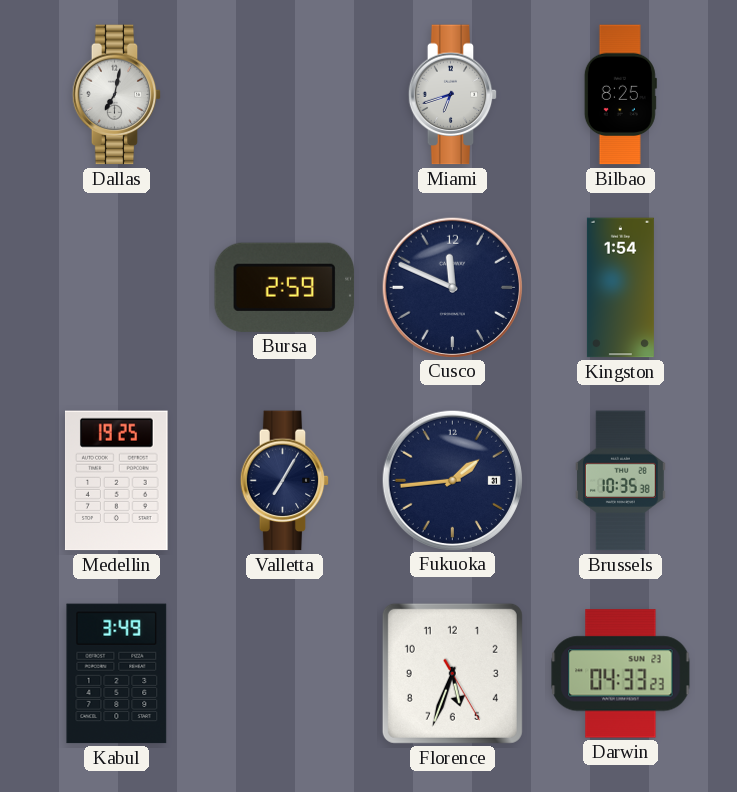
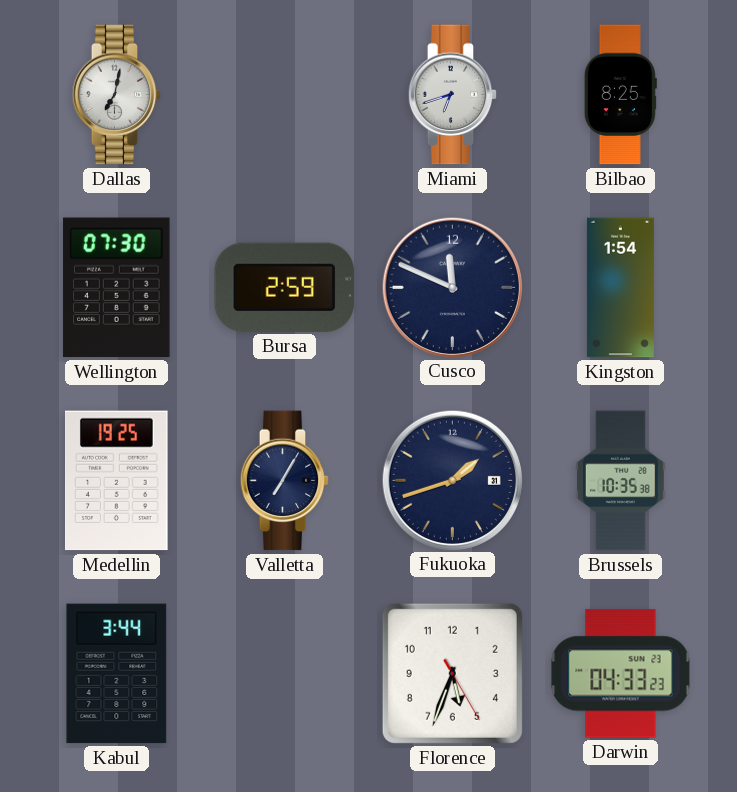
Wellington: none -> 07:30
Fukuoka: 1:44 -> 1:42
Kabul: 3:49 -> 3:44
